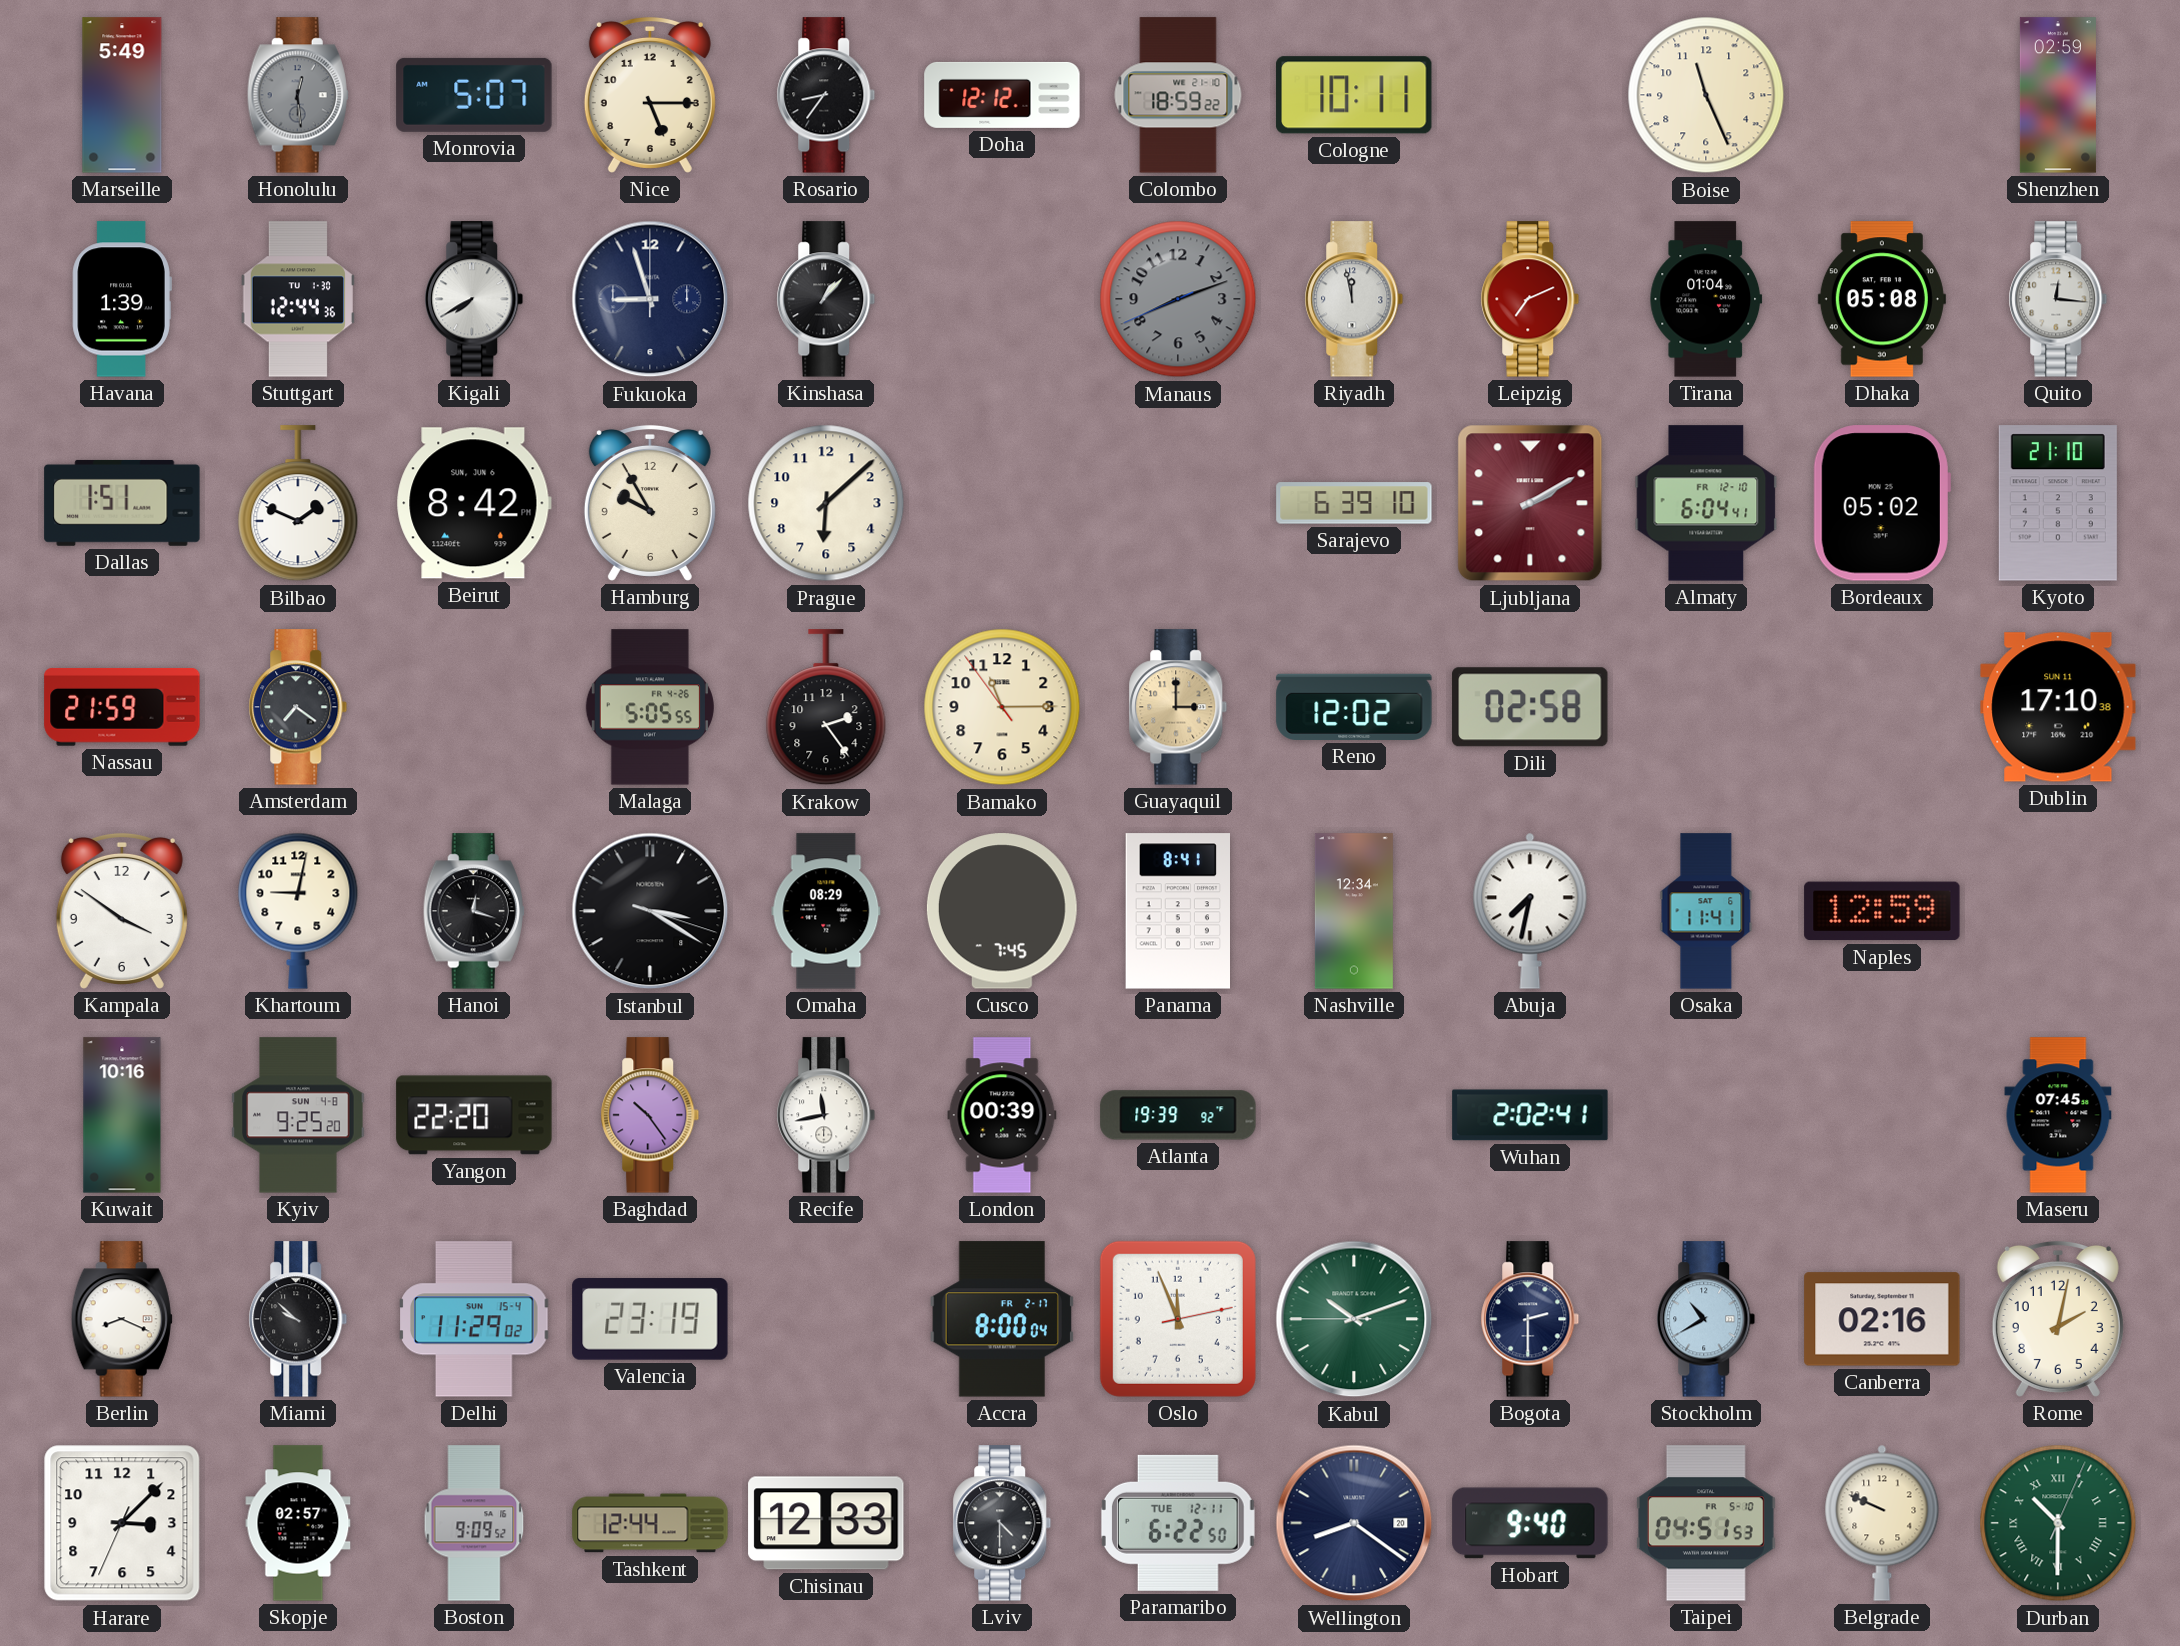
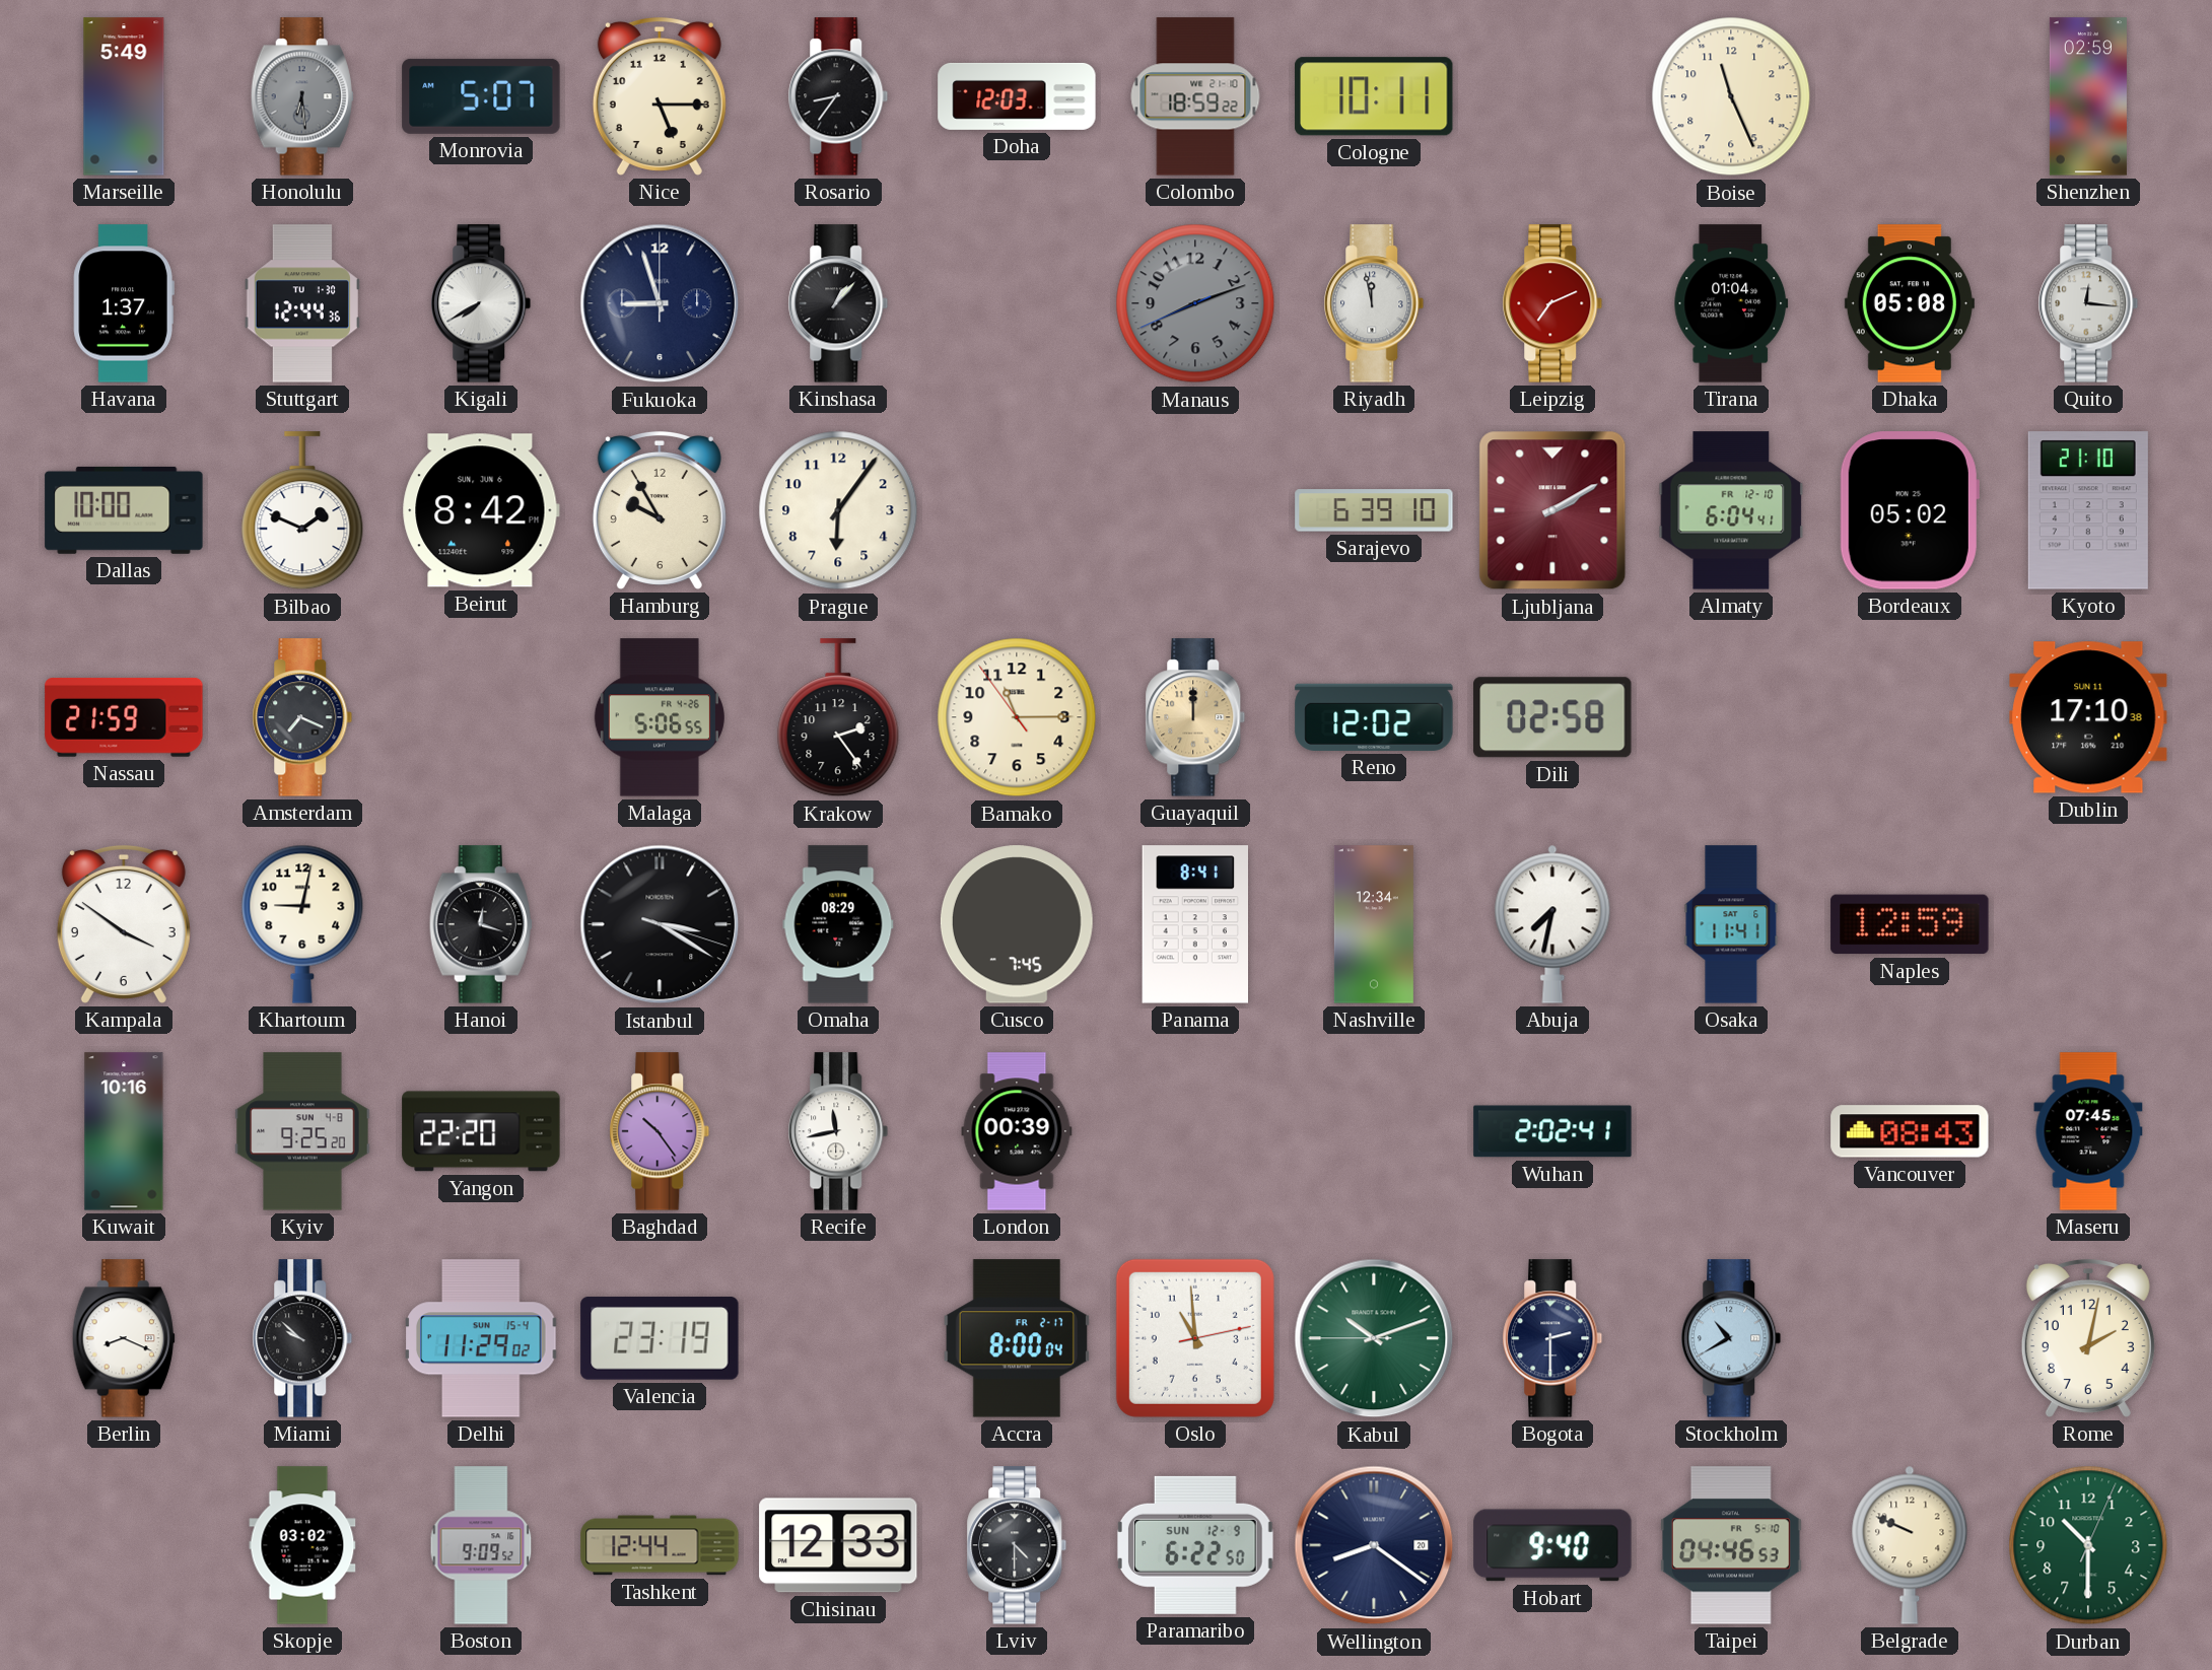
Honolulu: 12:29 -> 6:29
Doha: 12:12 -> 12:03
Havana: 1:39 -> 1:37
Dallas: 1:51 -> 10:00
Prague: 6:08 -> 6:06
Amsterdam: 7:21 -> 7:19
Malaga: 5:05 -> 5:06
Guayaquil: 3:00 -> 12:00
Atlanta: 19:39 -> none
Vancouver: none -> 08:43
Oslo: 11:56 -> 10:59
Canberra: 02:16 -> none
Harare: 3:07 -> none
Skopje: 02:57 -> 03:02
Paramaribo date: TUE 12-11 -> SUN 12-9
Taipei: 04:51 -> 04:46
Durban numerals: Roman -> Arabic
